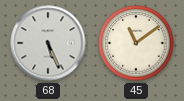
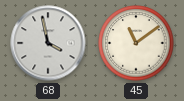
68: 5:26 -> 3:58
